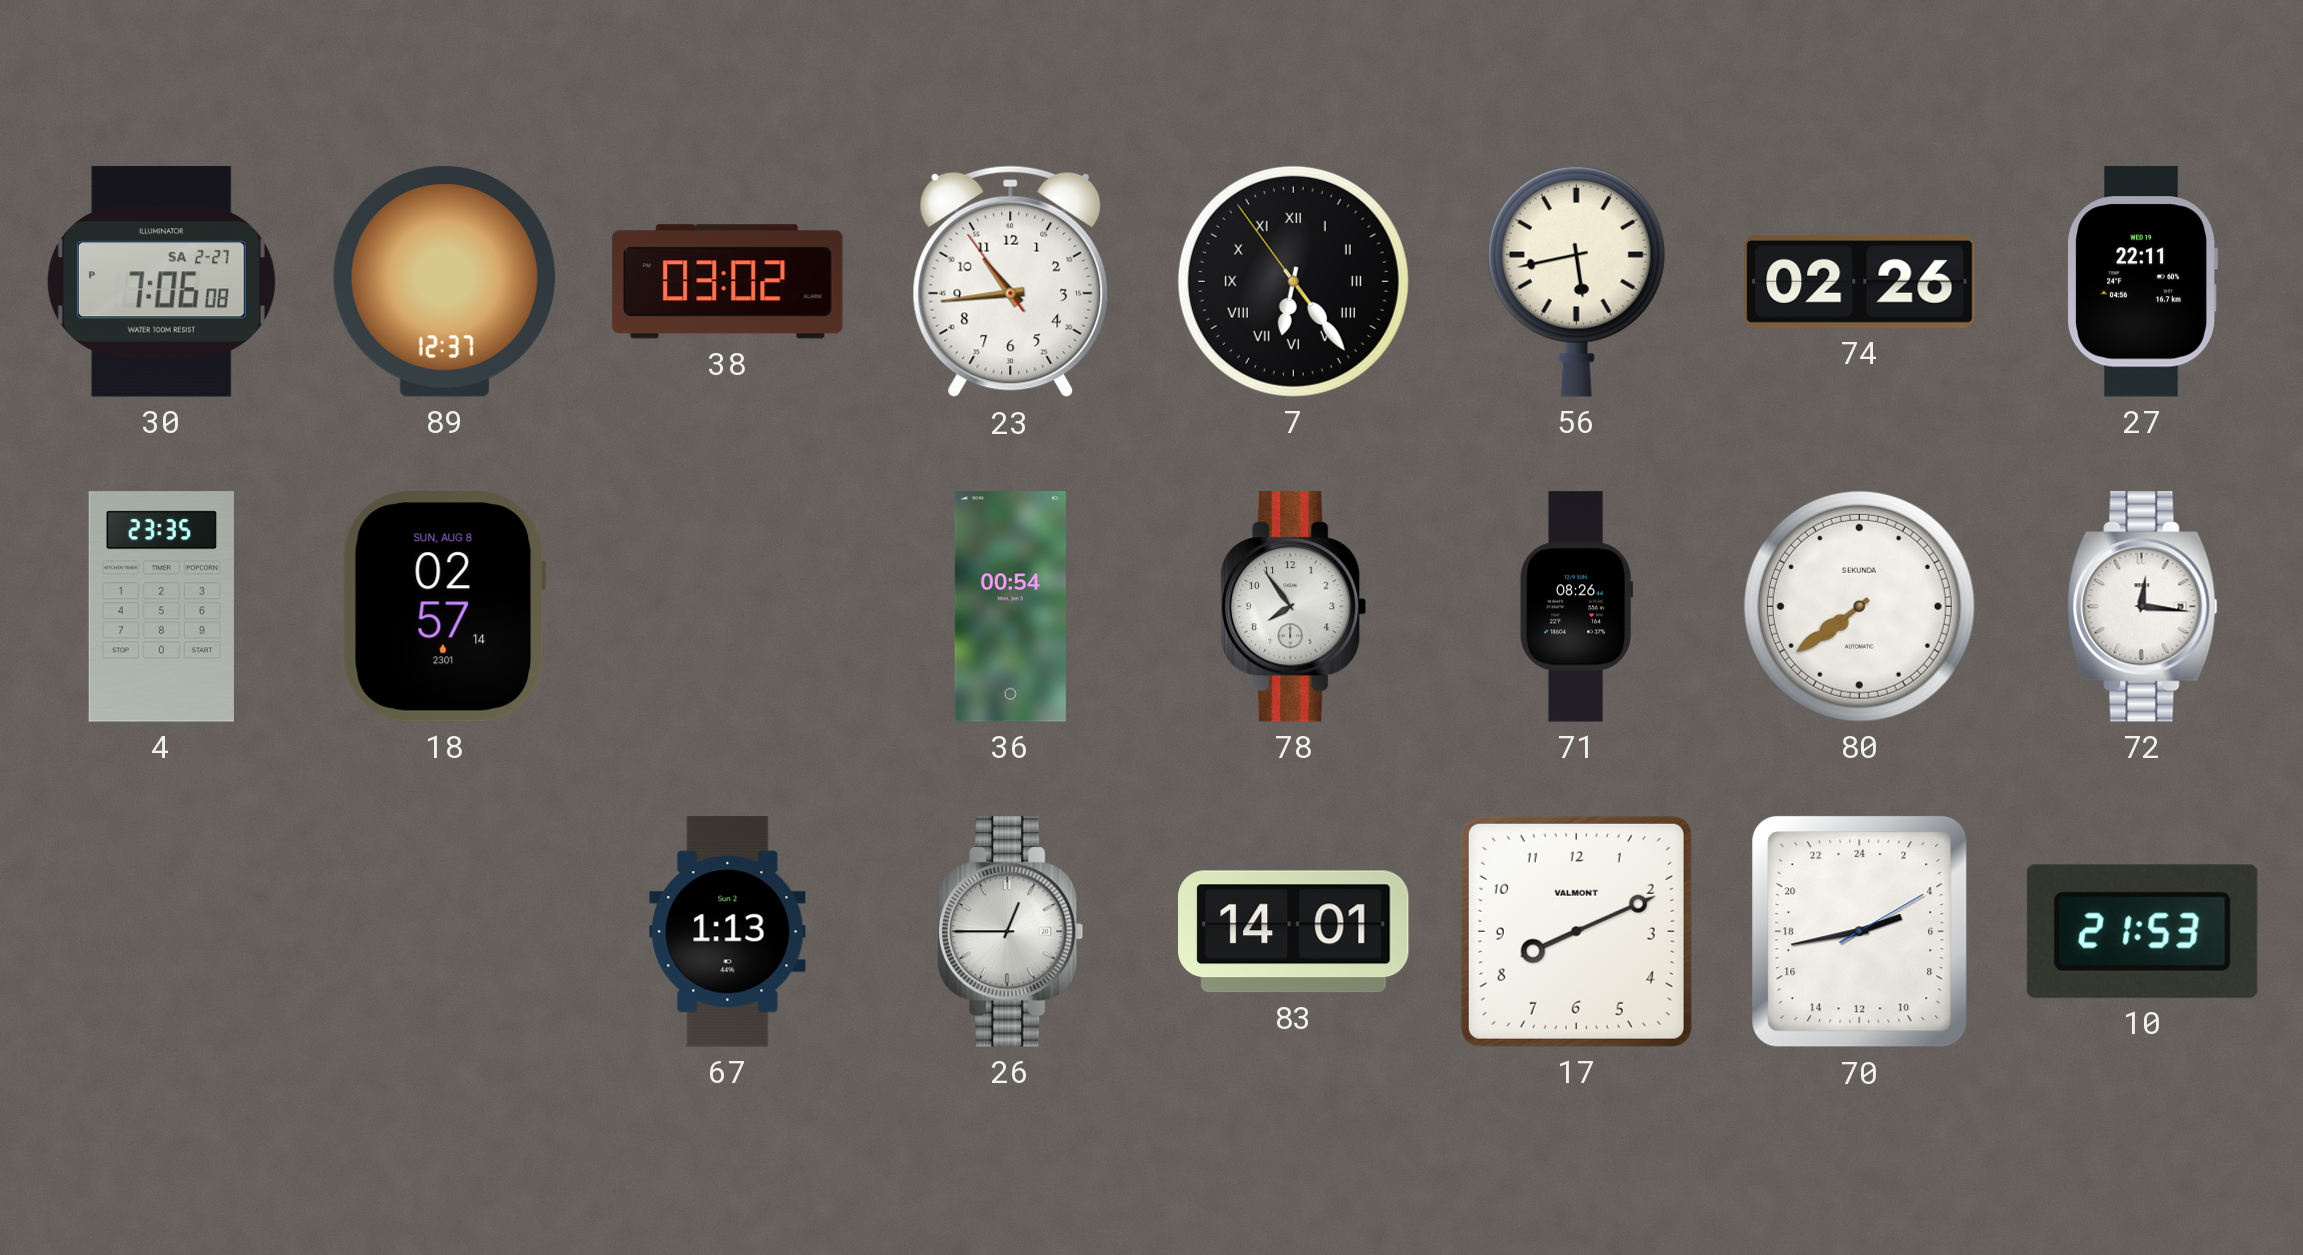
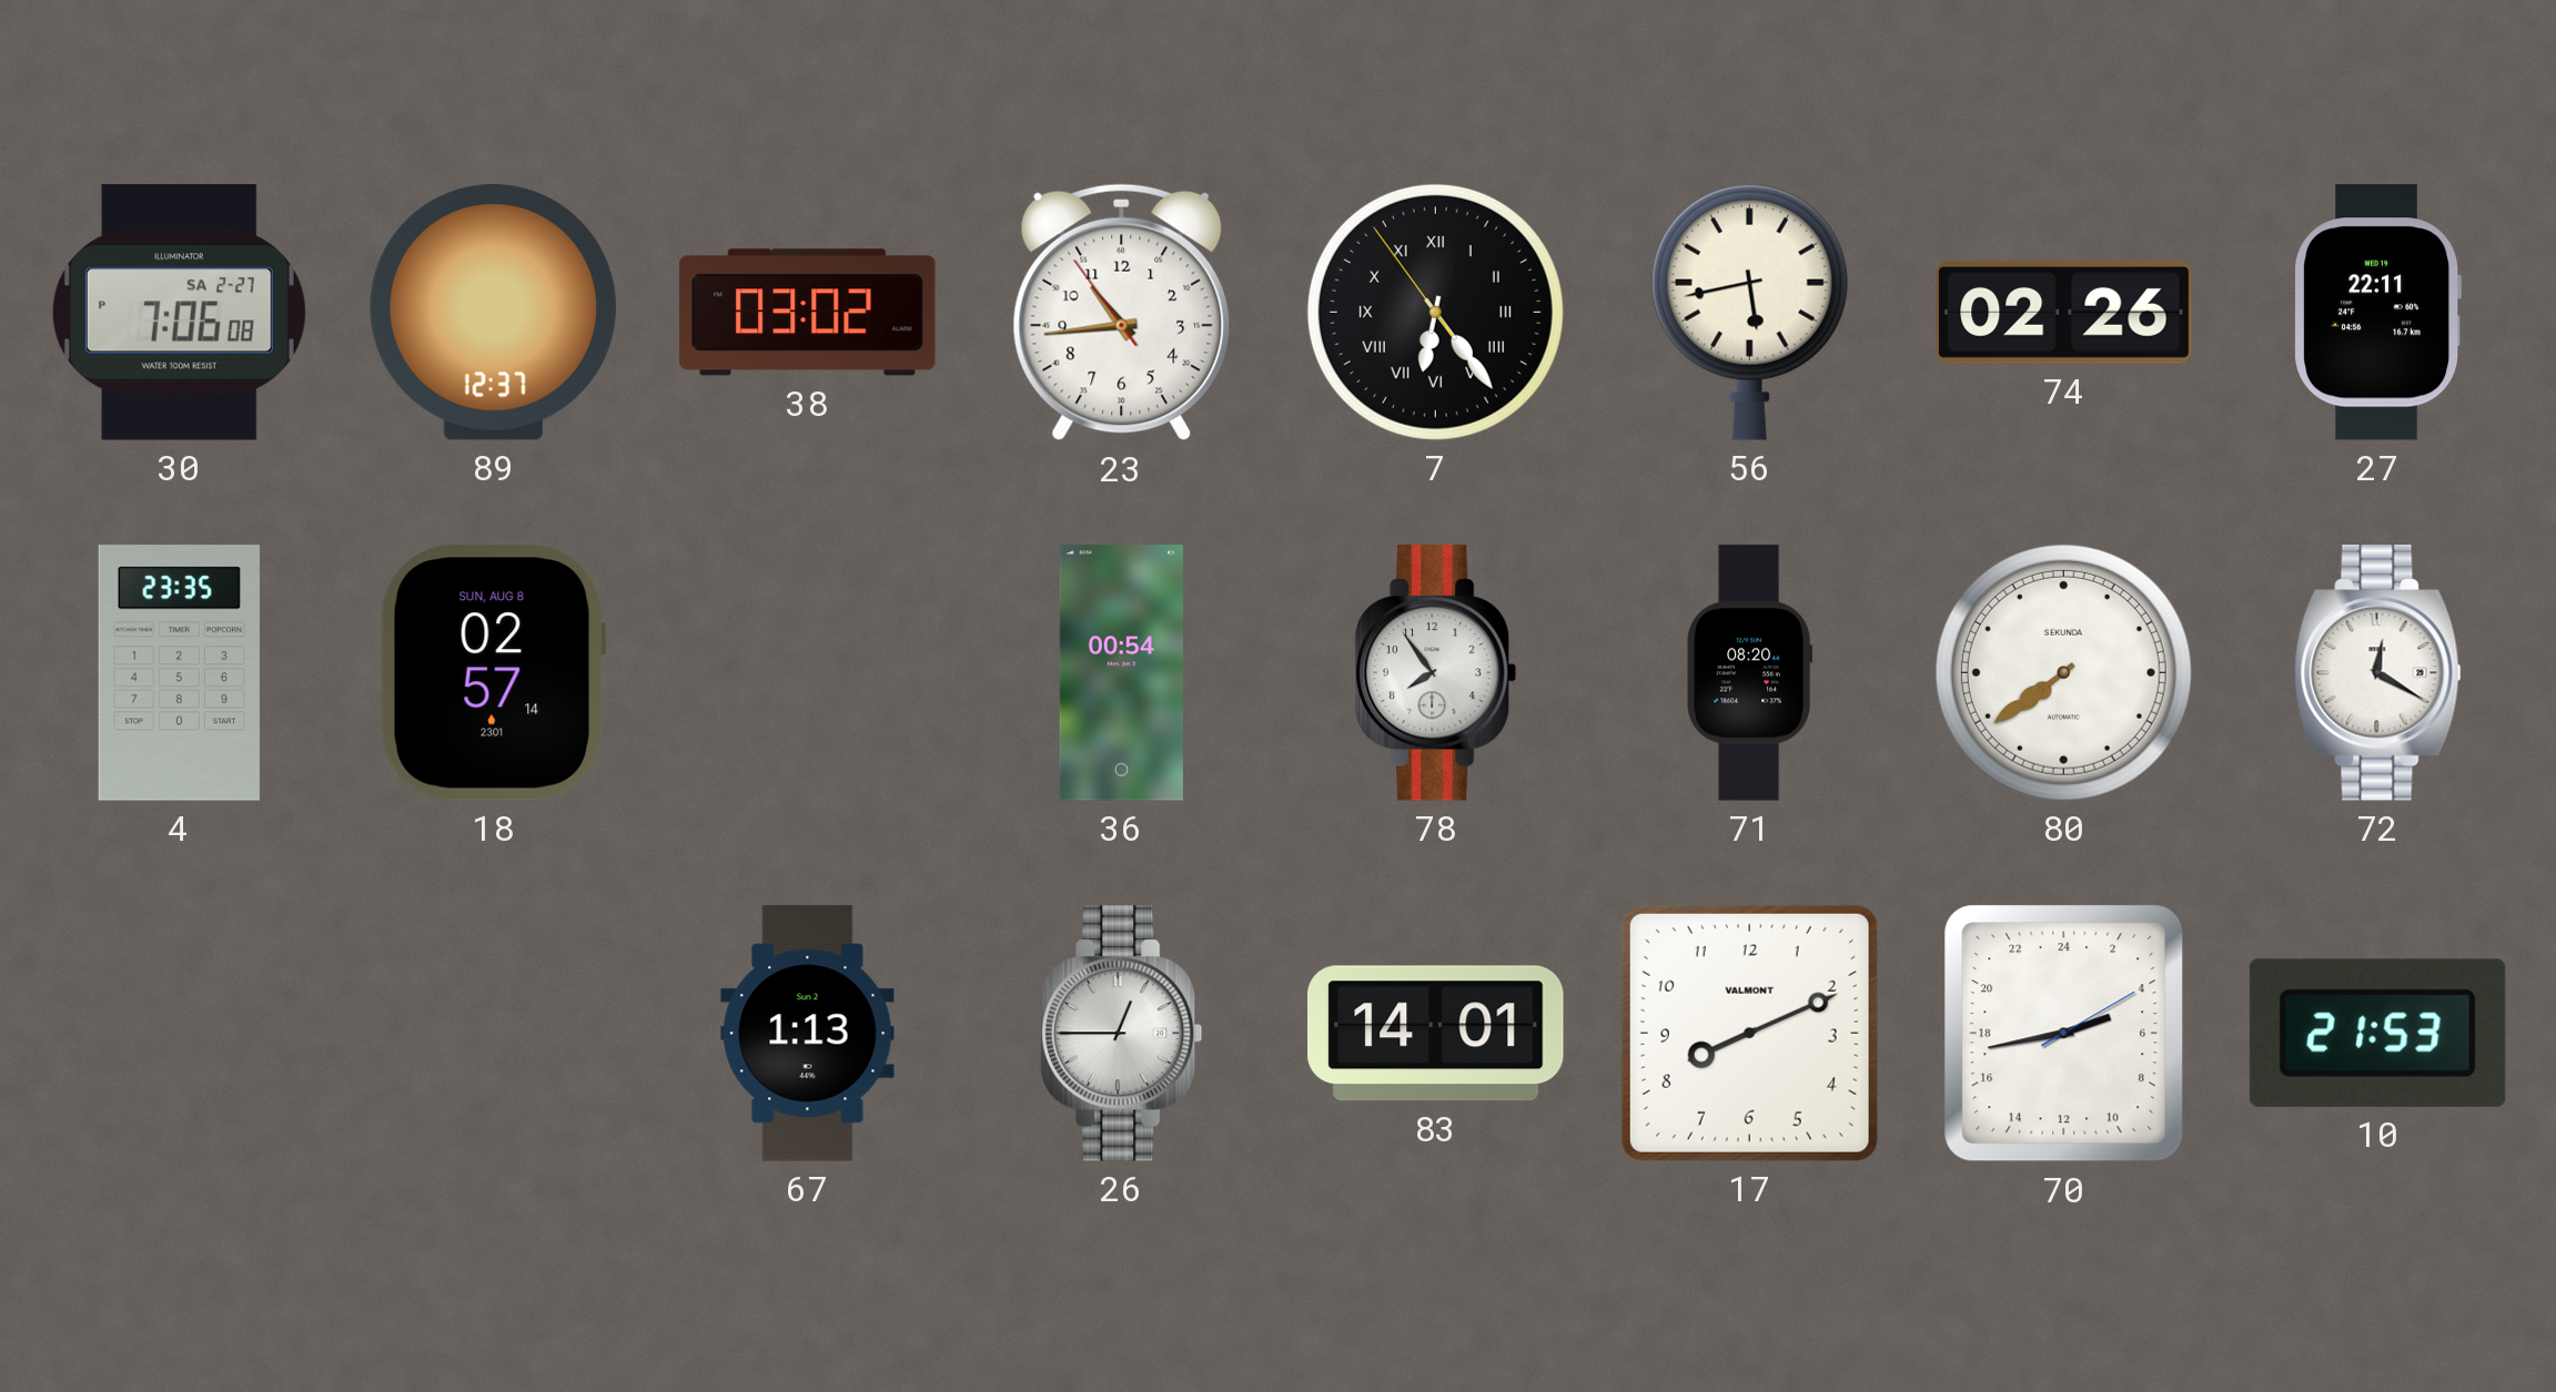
71: 08:26 -> 08:20
72: 12:16 -> 12:20
